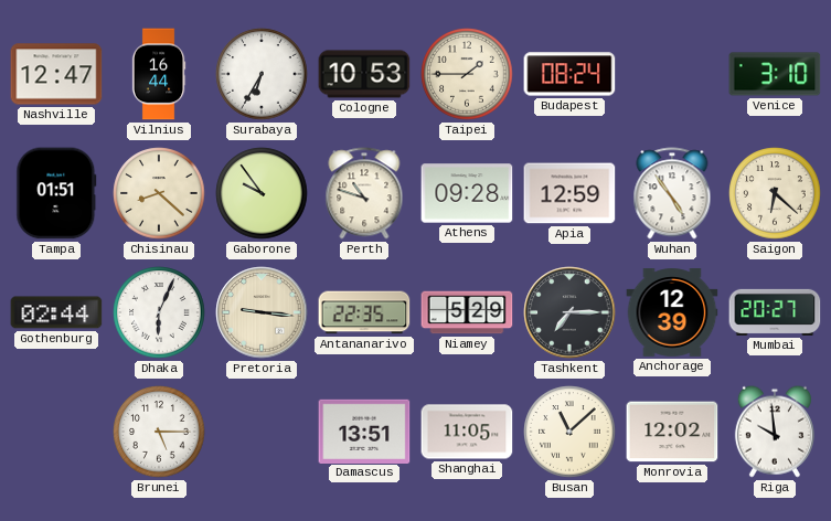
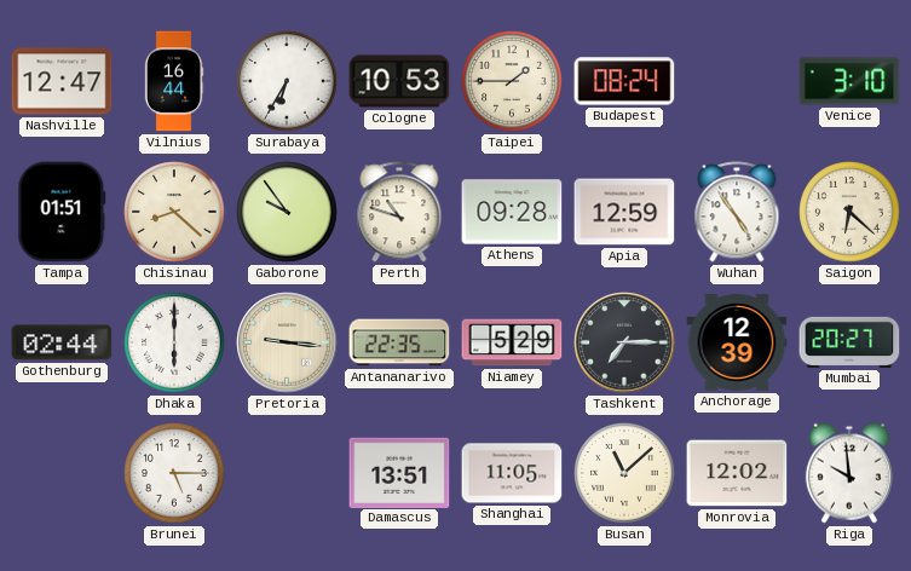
Dhaka: 6:04 -> 6:00
